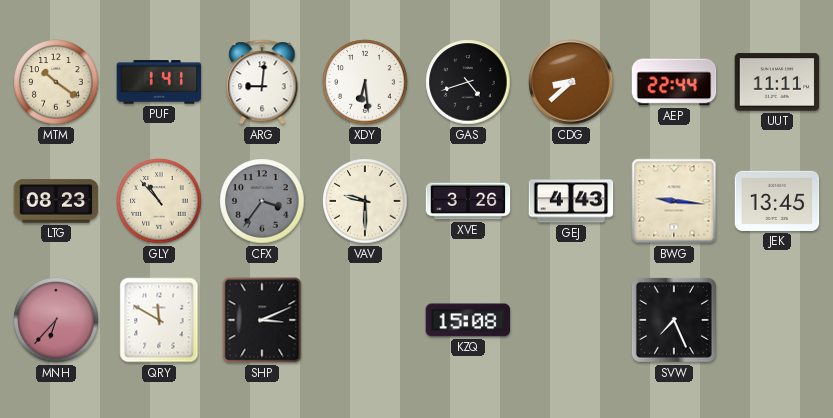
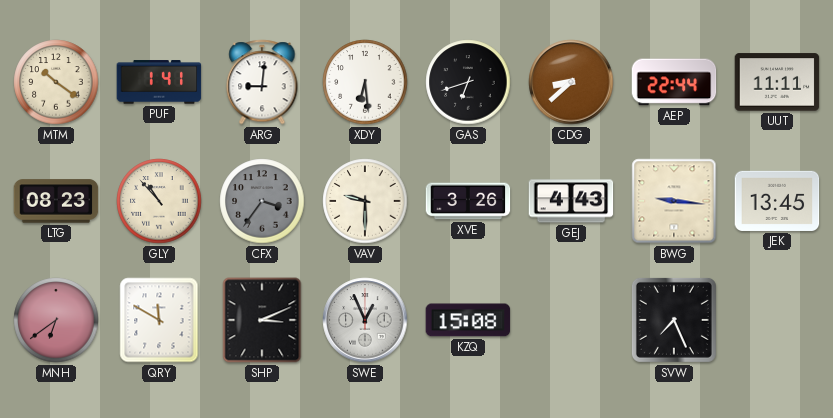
GAS: 4:42 -> 6:42
MNH: 6:37 -> 6:39
SWE: none -> 12:56
